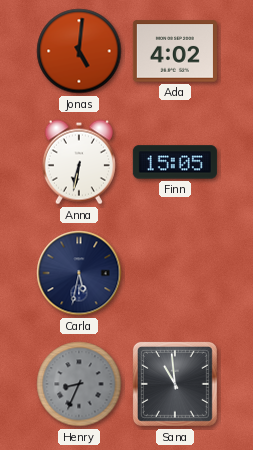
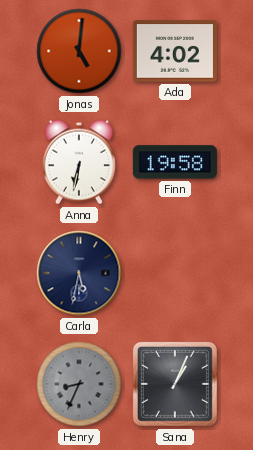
Finn: 15:05 -> 19:58
Sana: 10:59 -> 1:04
